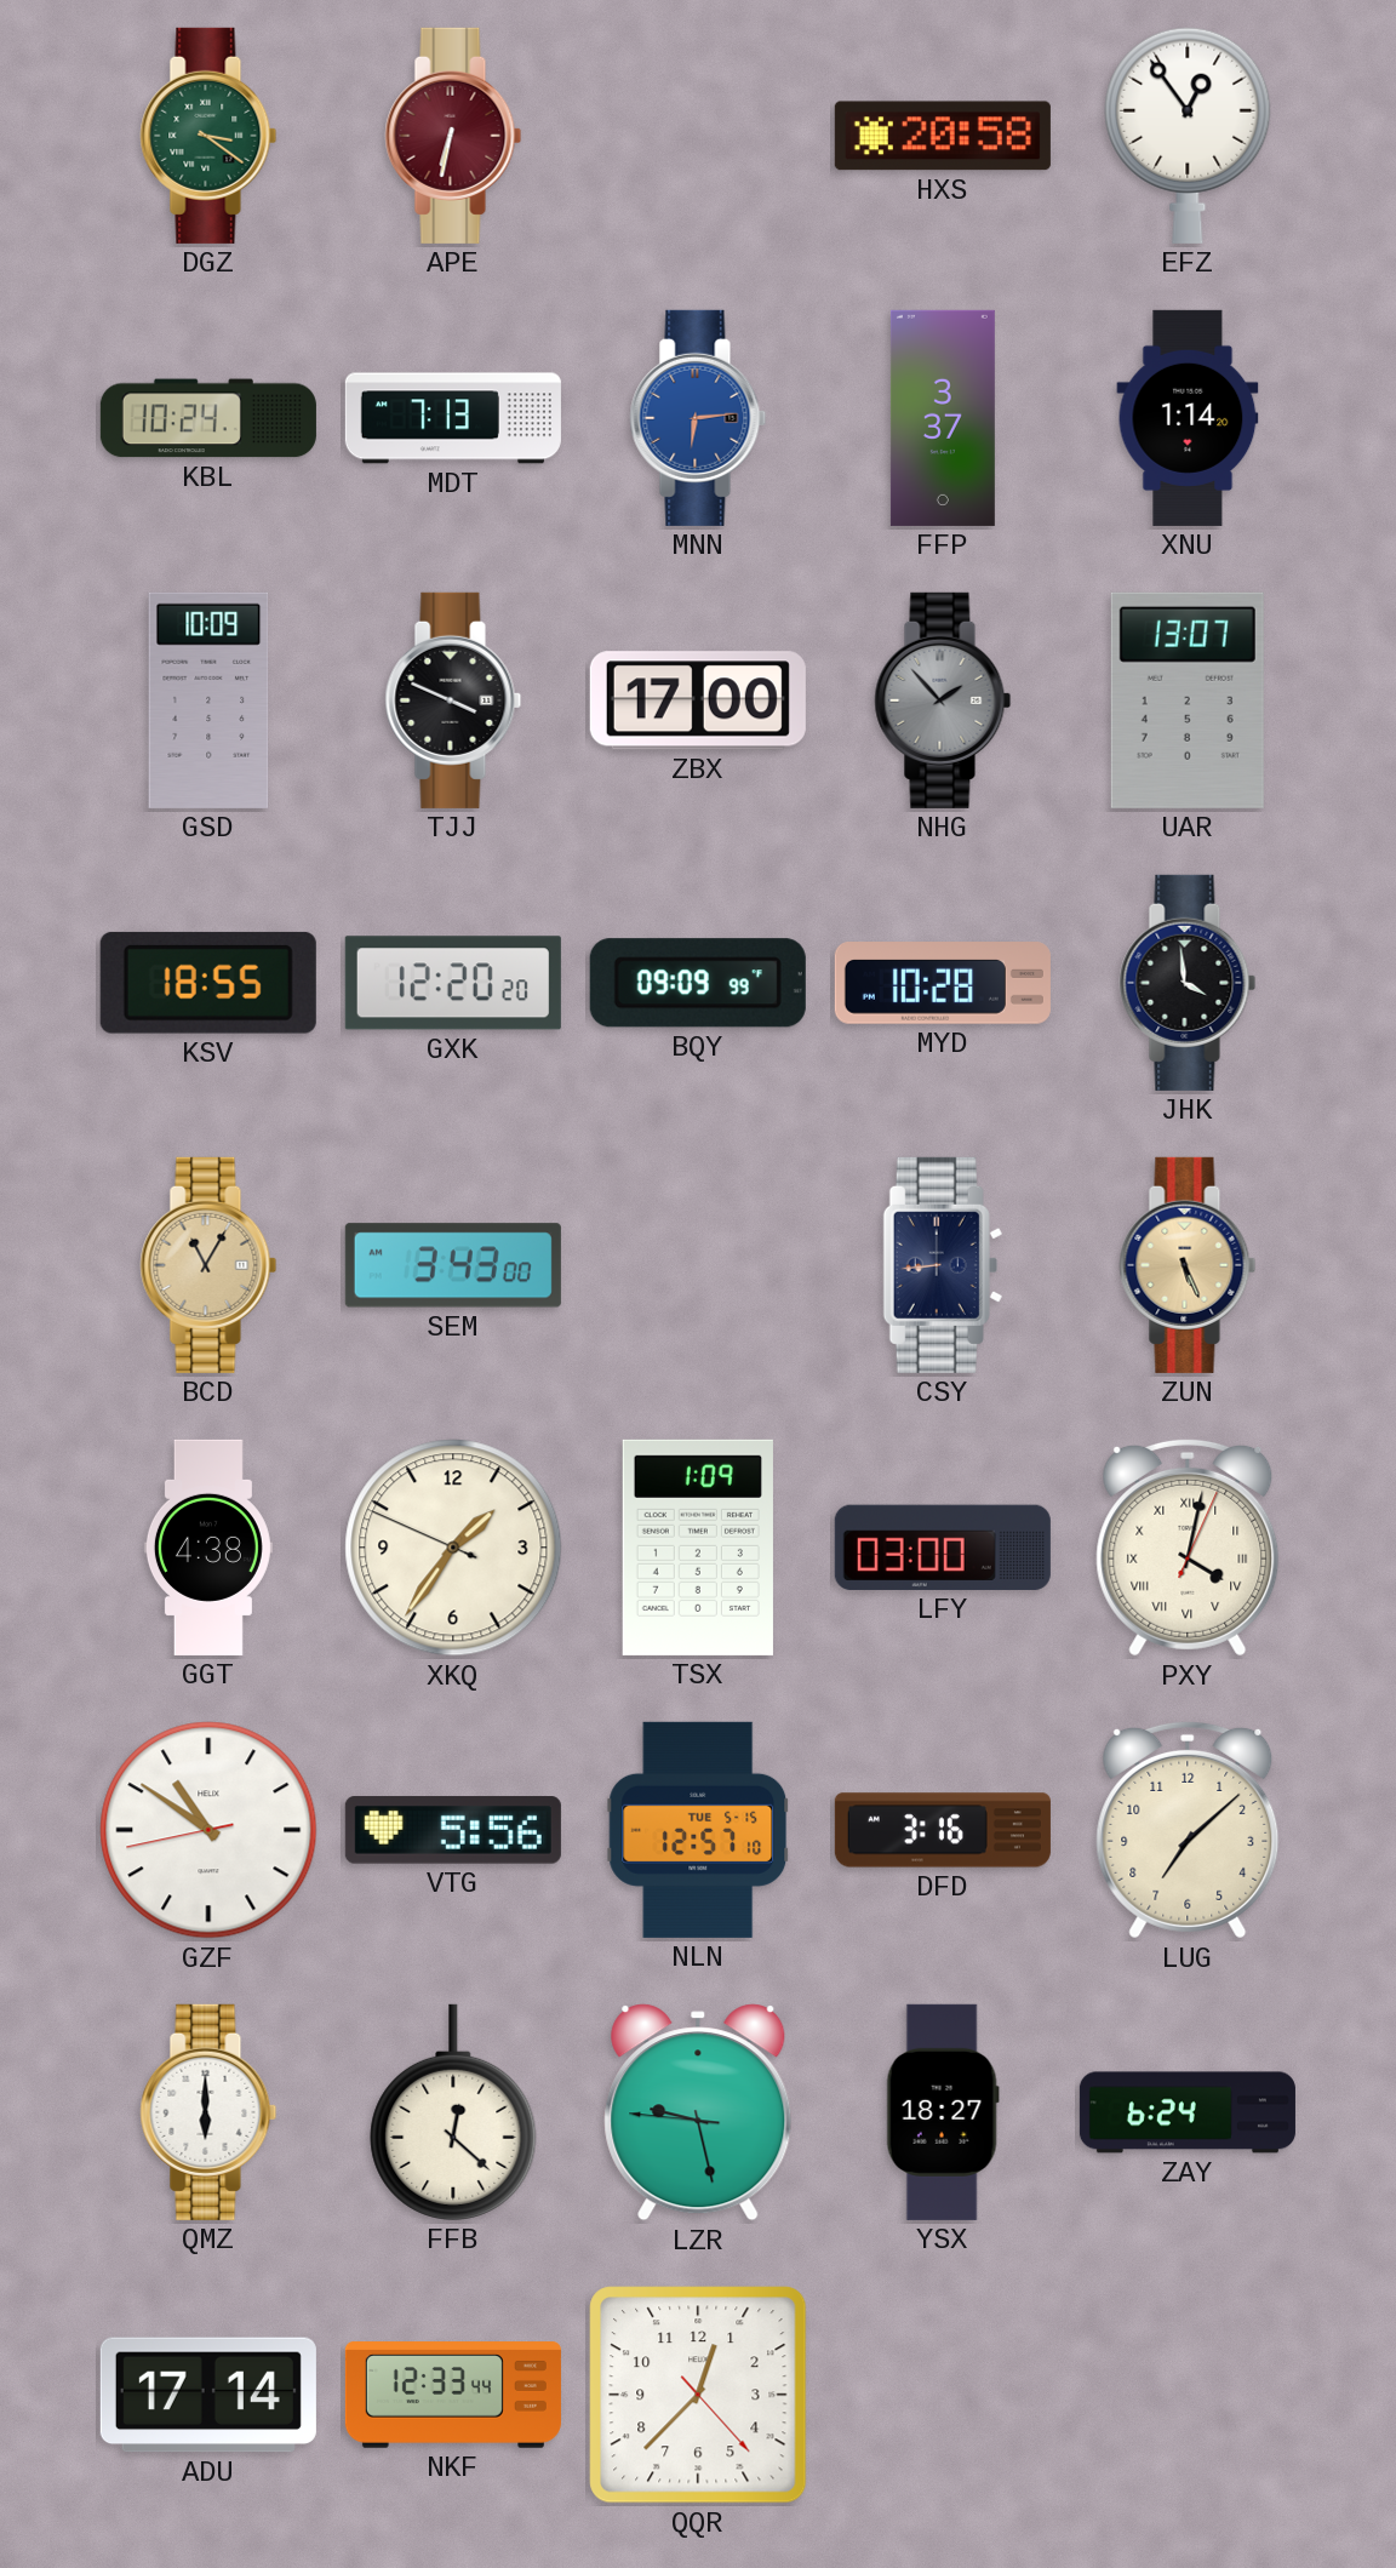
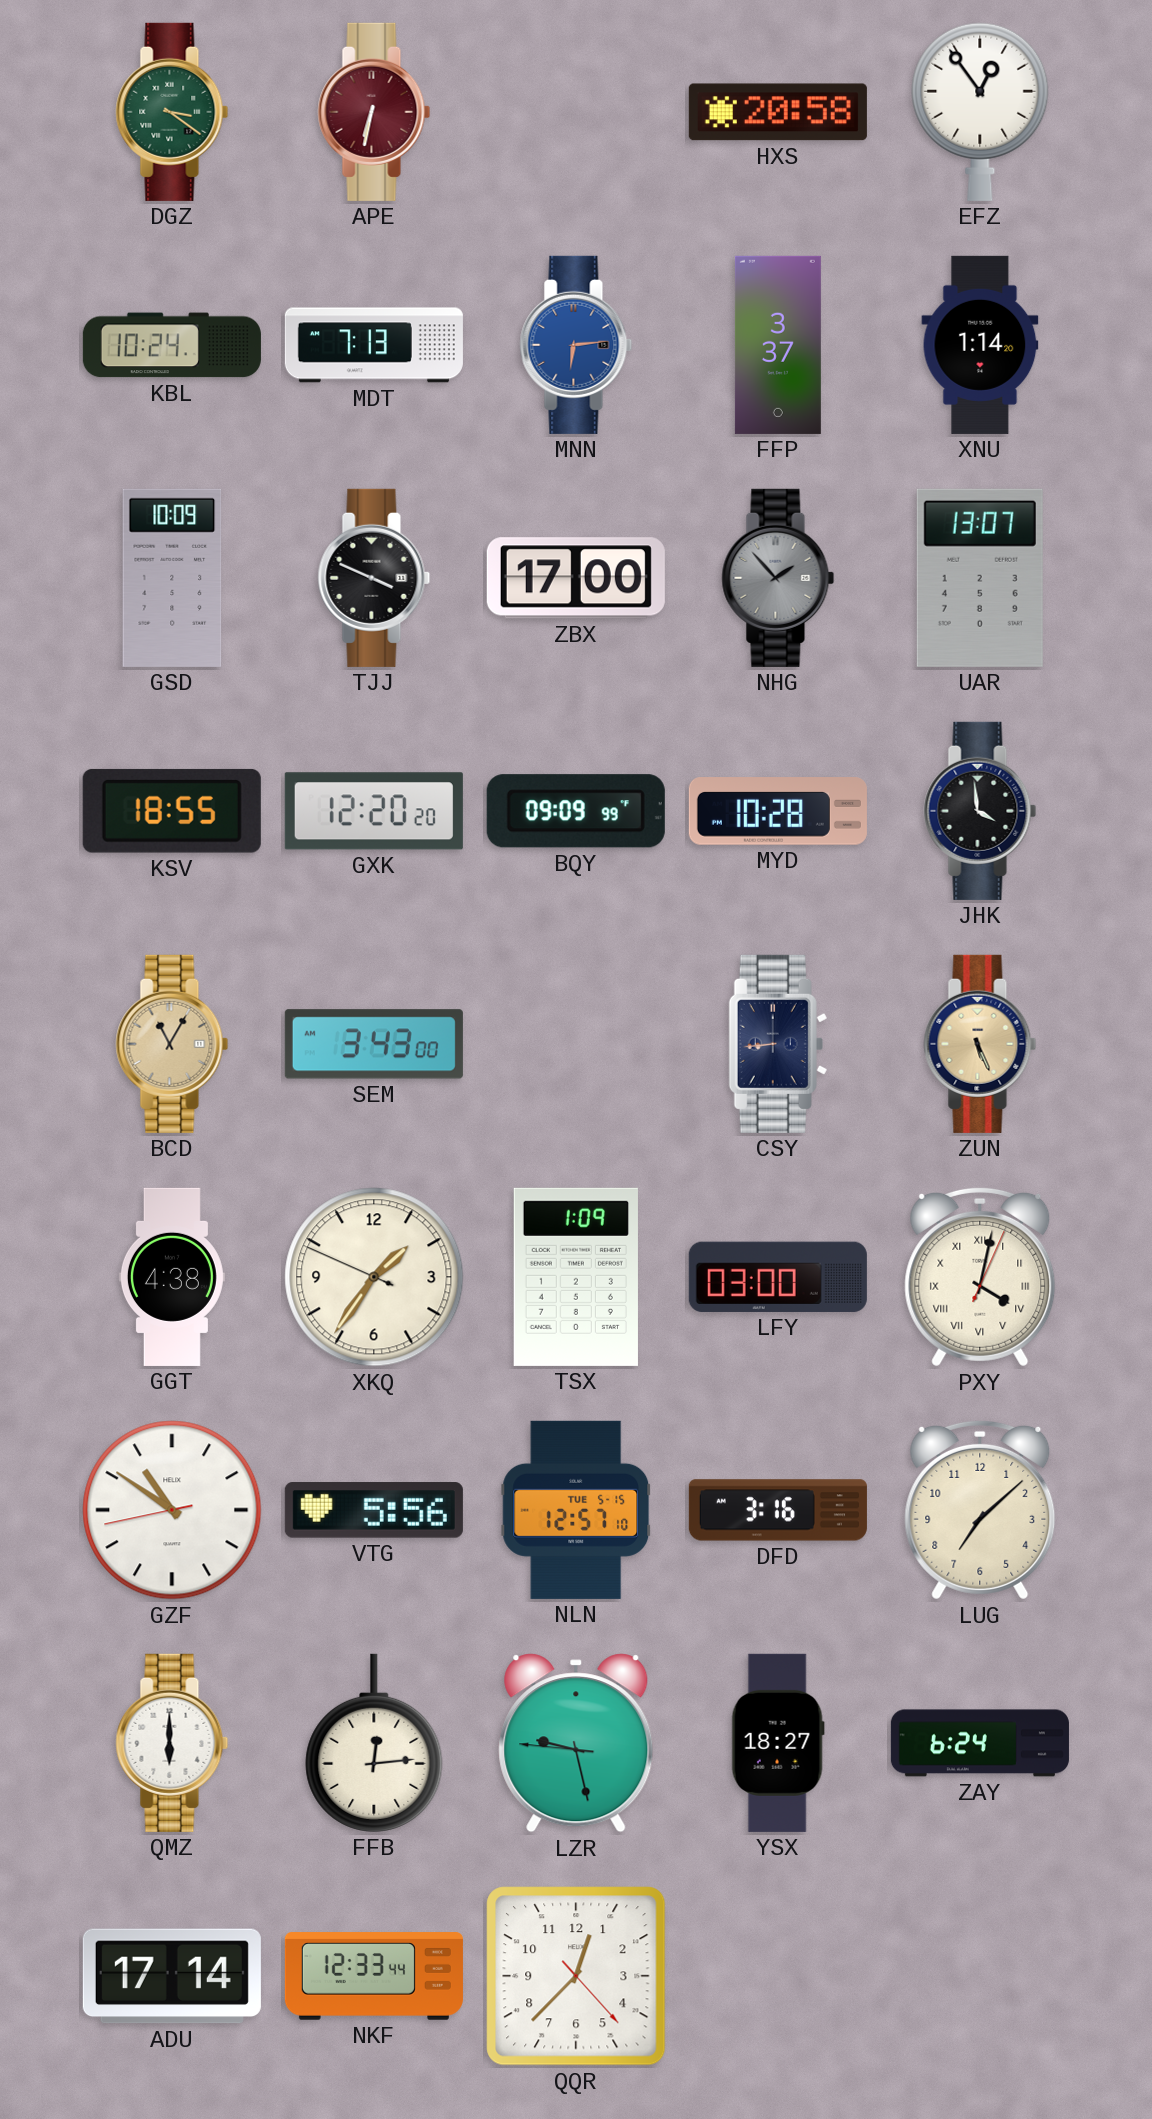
FFB: 12:22 -> 12:14
